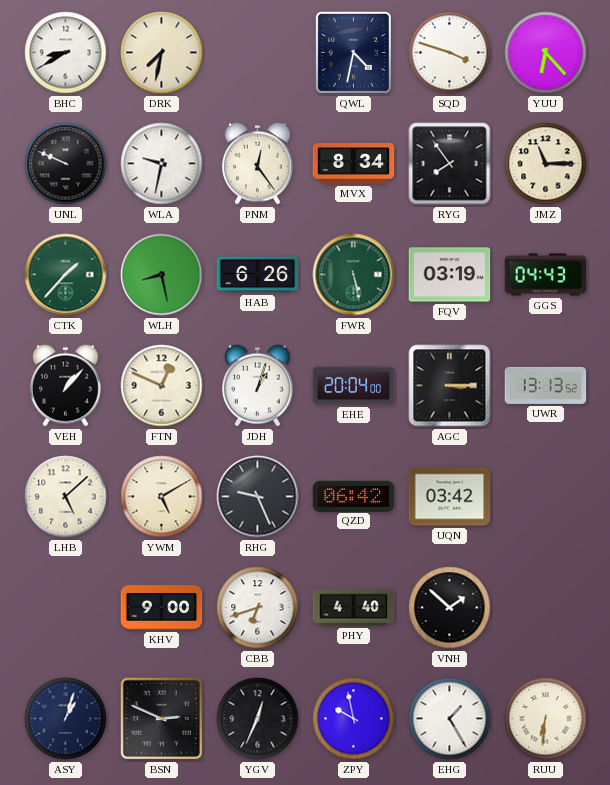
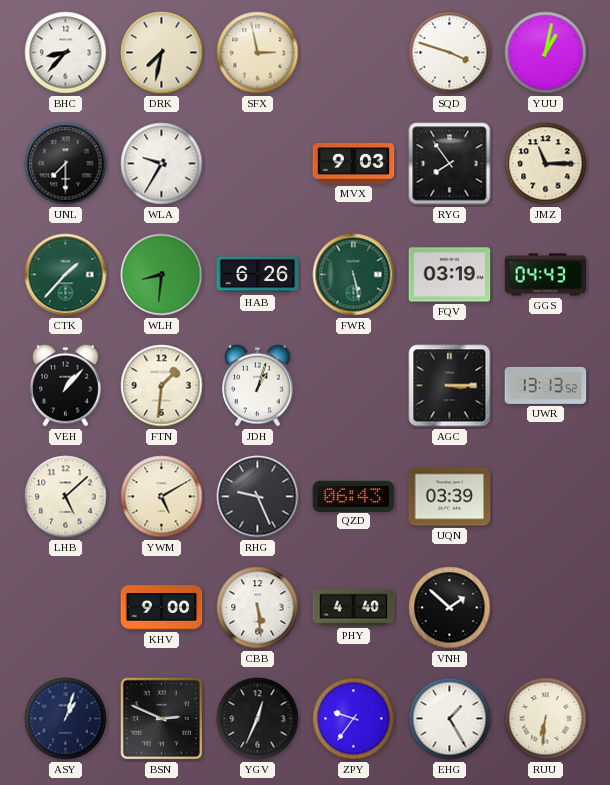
BHC: 8:40 -> 8:37
SFX: none -> 2:58
QWL: 4:32 -> none
YUU: 6:23 -> 1:02
UNL: 9:49 -> 7:30
WLA: 9:32 -> 9:35
PNM: 12:24 -> none
MVX: 8:34 -> 9:03
WLH: 8:28 -> 8:31
FTN: 12:49 -> 1:31
EHE: 20:04 -> none
QZD: 06:42 -> 06:43
UQN: 03:42 -> 03:39
CBB: 6:42 -> 5:29
ZPY: 9:58 -> 9:36
